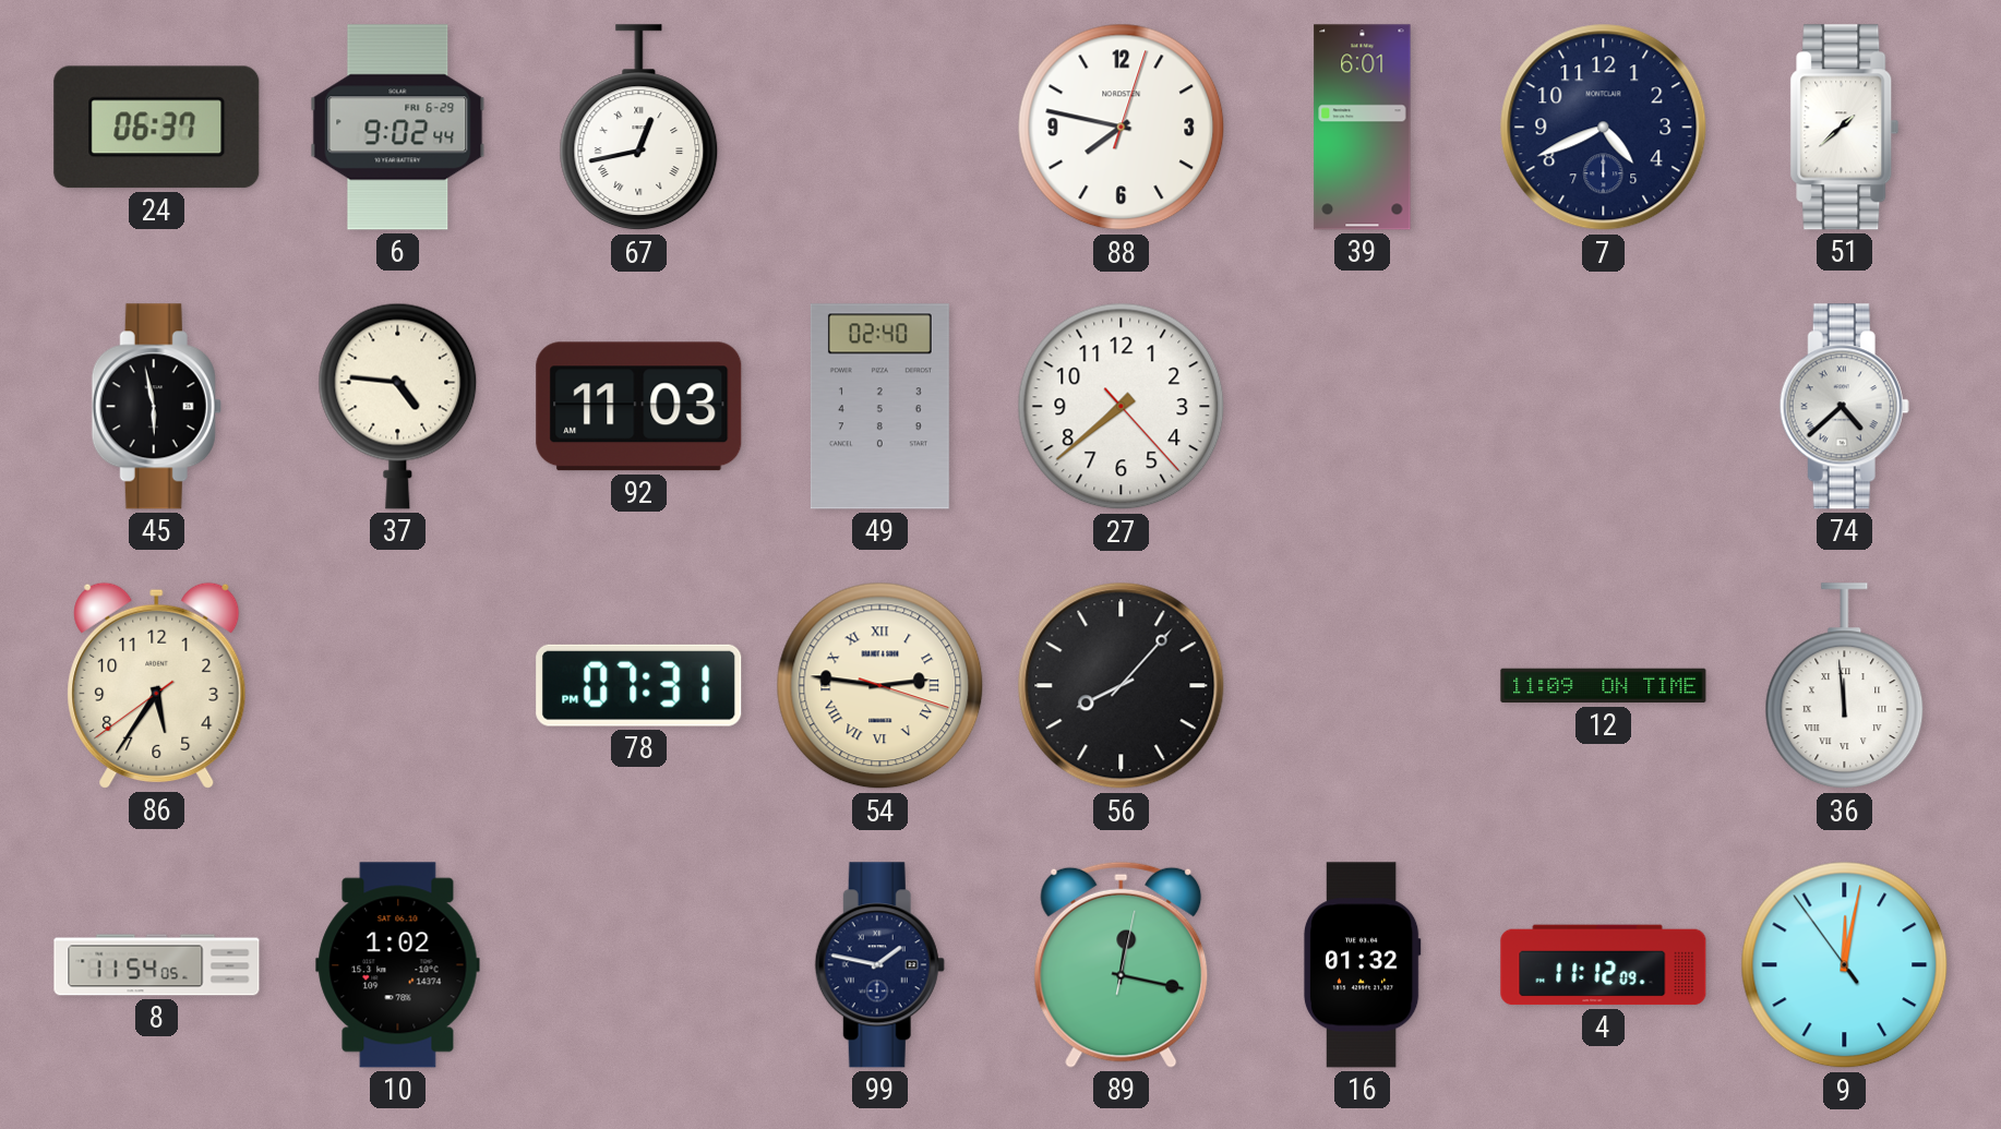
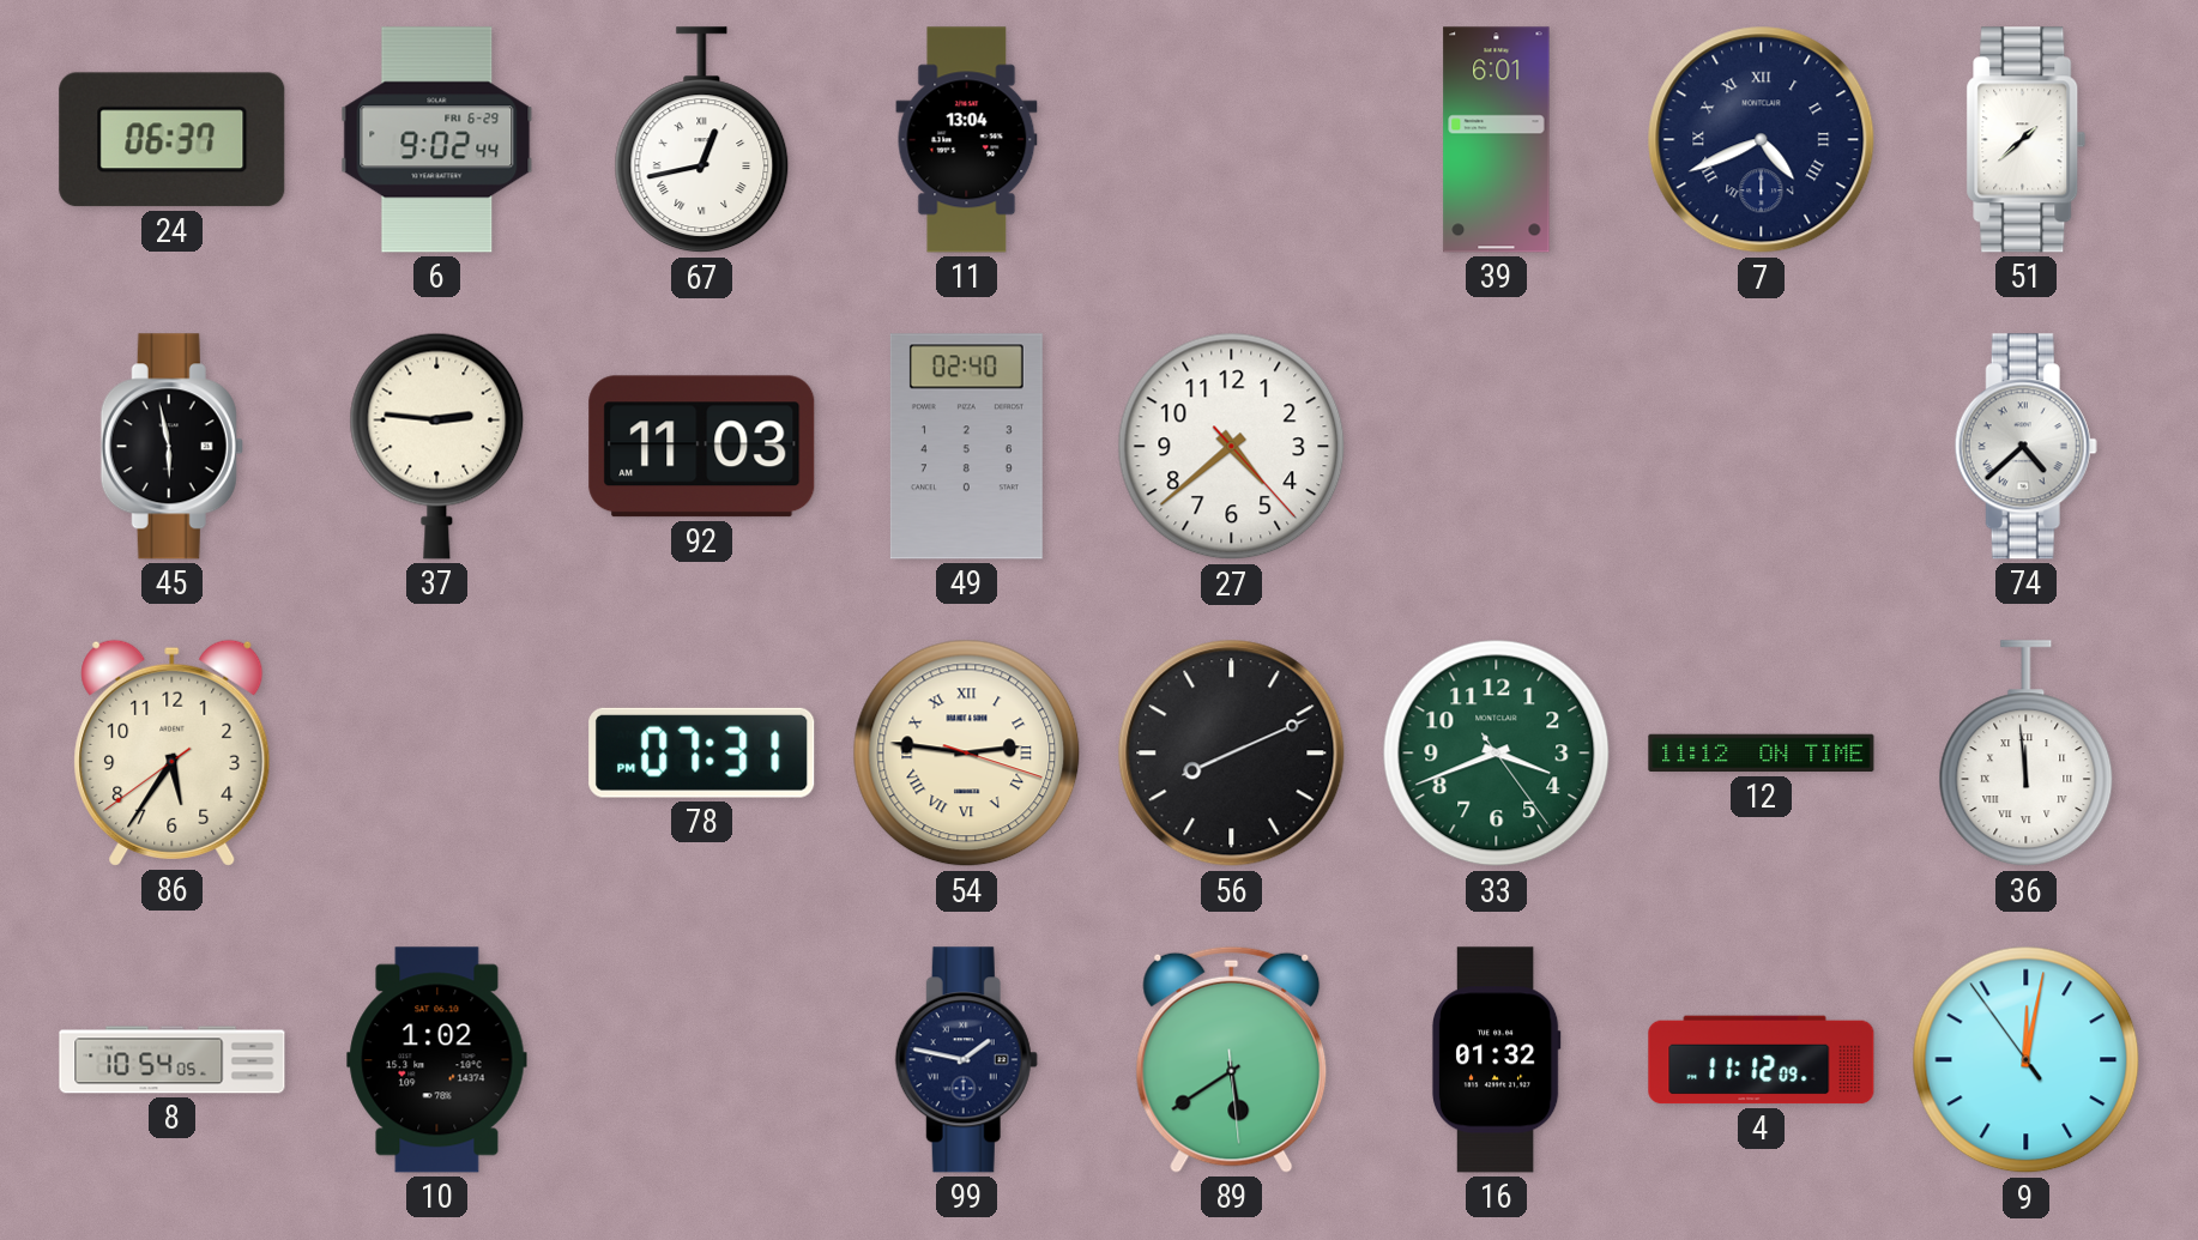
11: none -> 13:04
88: 7:47 -> none
7 numerals: Arabic -> Roman
37: 4:46 -> 2:46
27: 7:38 -> 4:38
56: 8:07 -> 8:11
33: none -> 3:41
12: 11:09 -> 11:12
8: 11:54 -> 10:54
89: 12:17 -> 5:39
